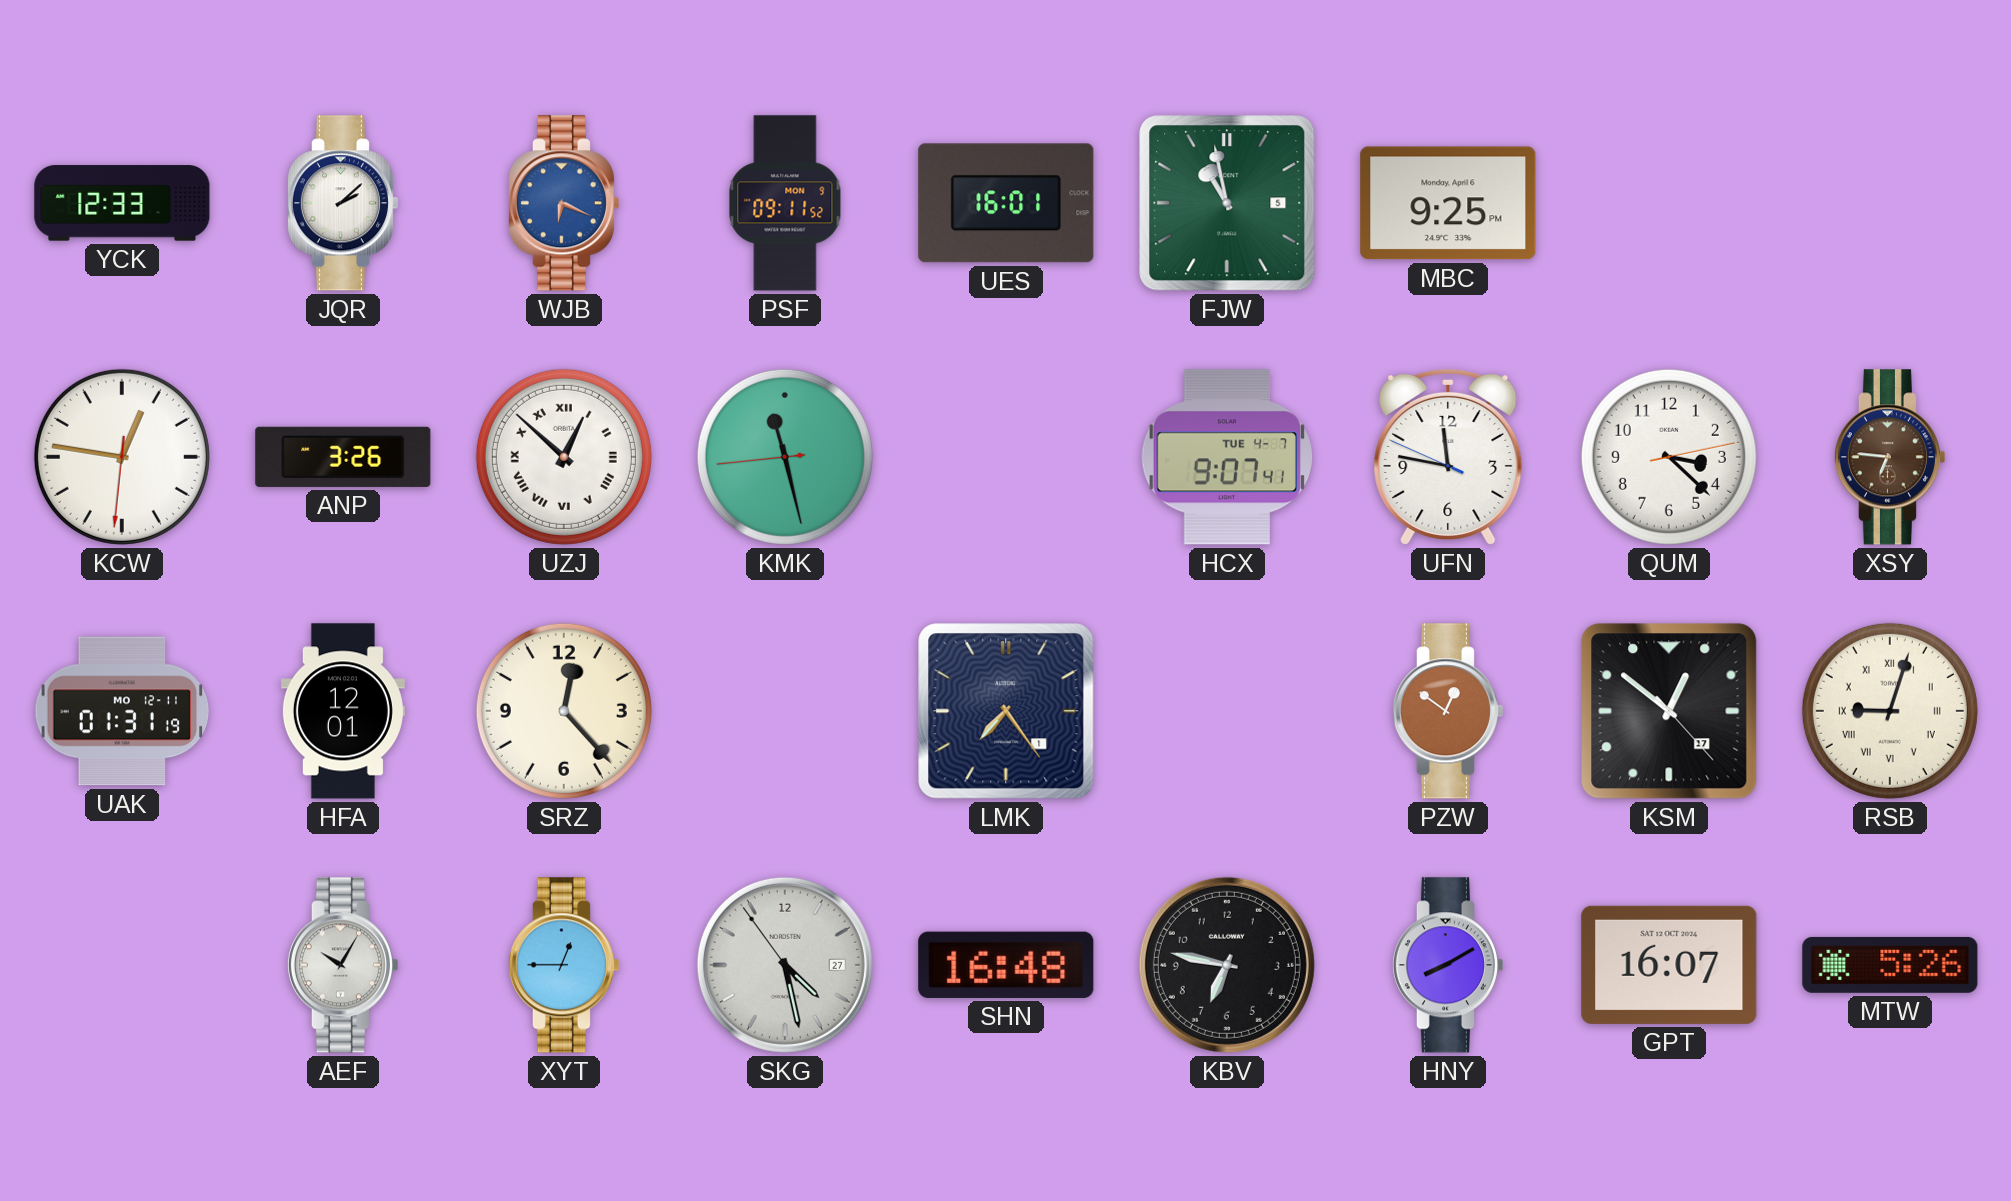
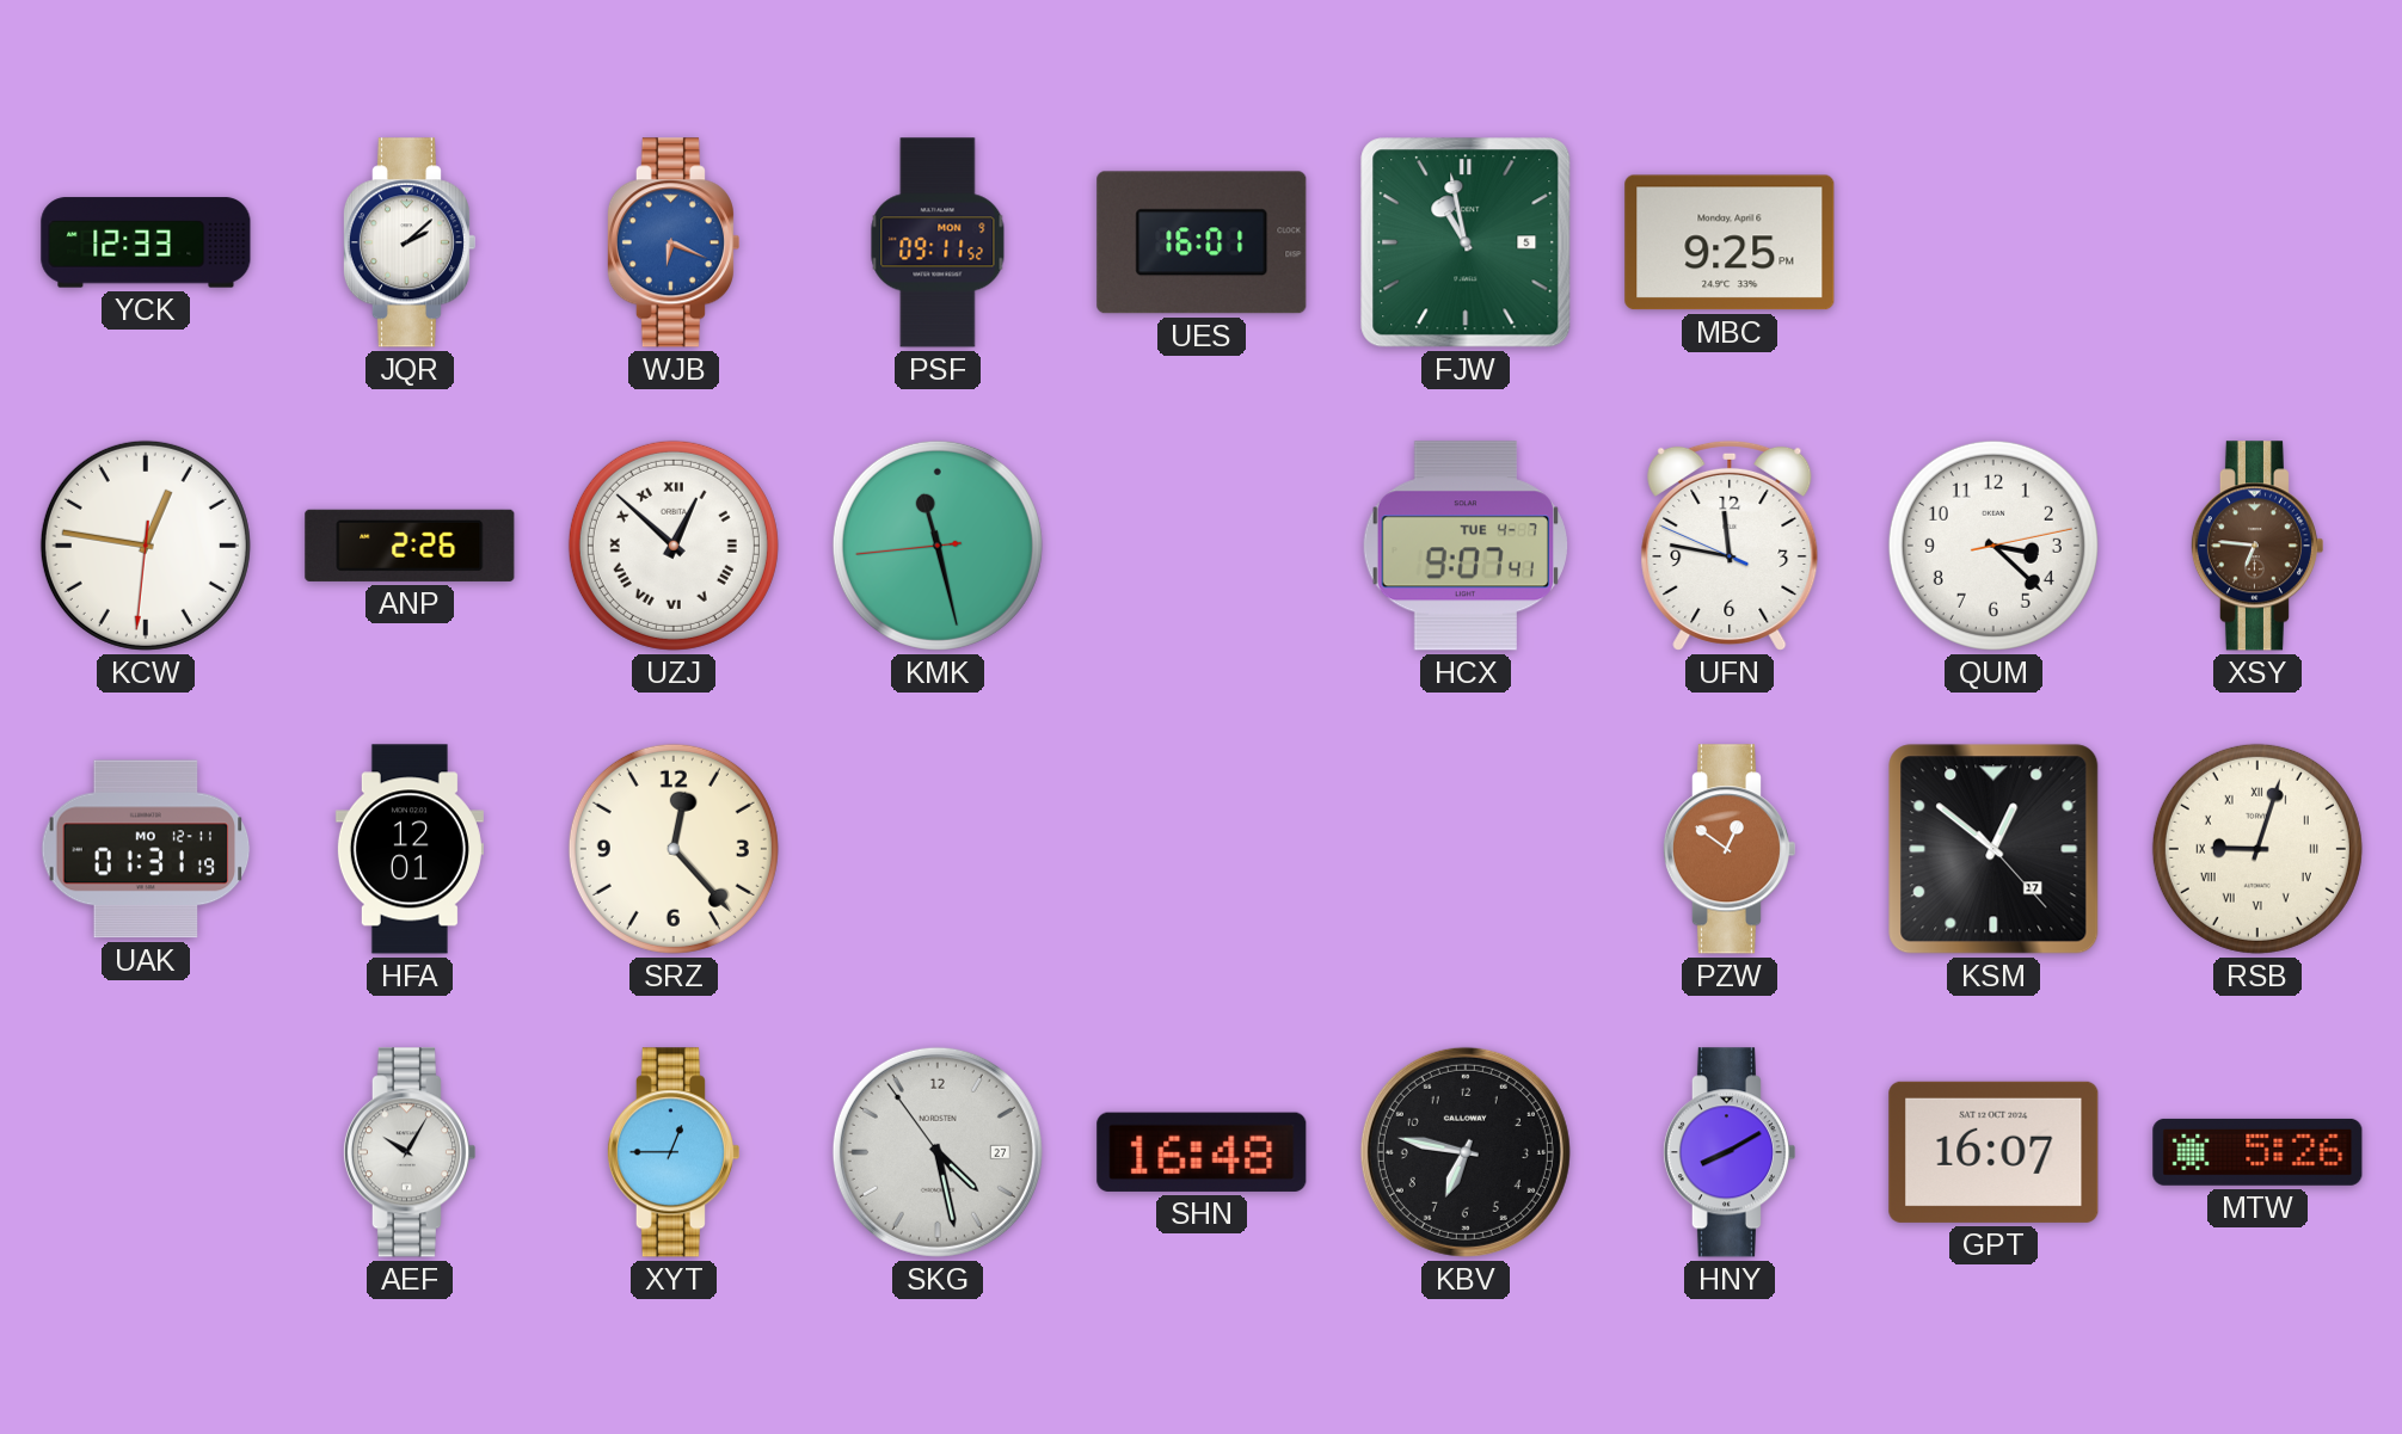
ANP: 3:26 -> 2:26
LMK: 7:24 -> none
